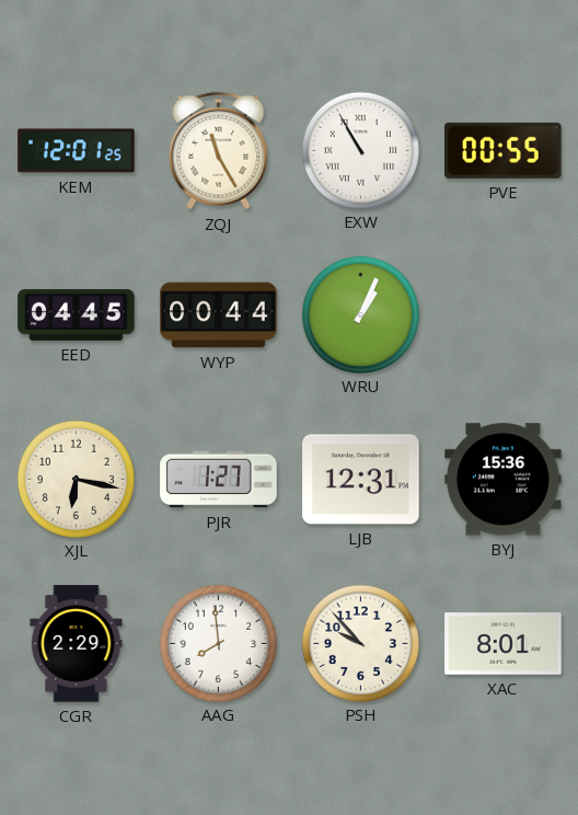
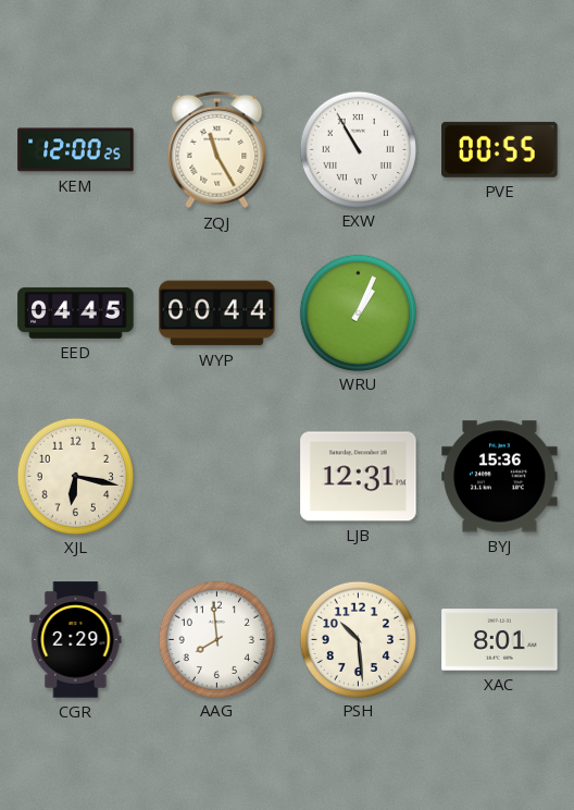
KEM: 12:01 -> 12:00
PJR: 1:27 -> none
PSH: 9:53 -> 10:29
